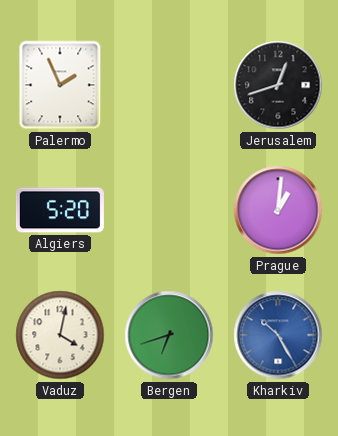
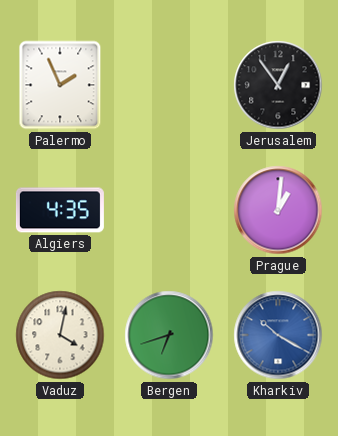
Jerusalem: 12:42 -> 12:54
Algiers: 5:20 -> 4:35
Kharkiv: 10:25 -> 10:20
